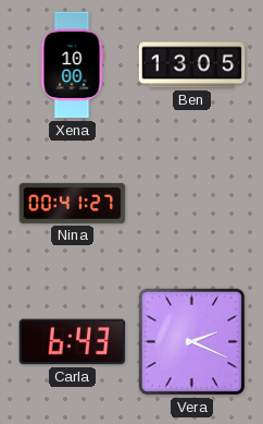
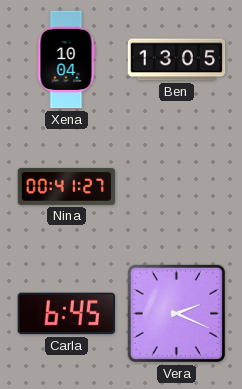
Xena: 10:00 -> 10:04
Carla: 6:43 -> 6:45
